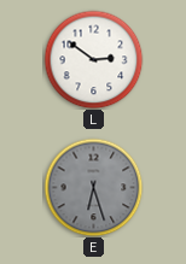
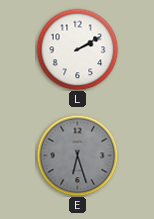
L: 2:51 -> 2:10
